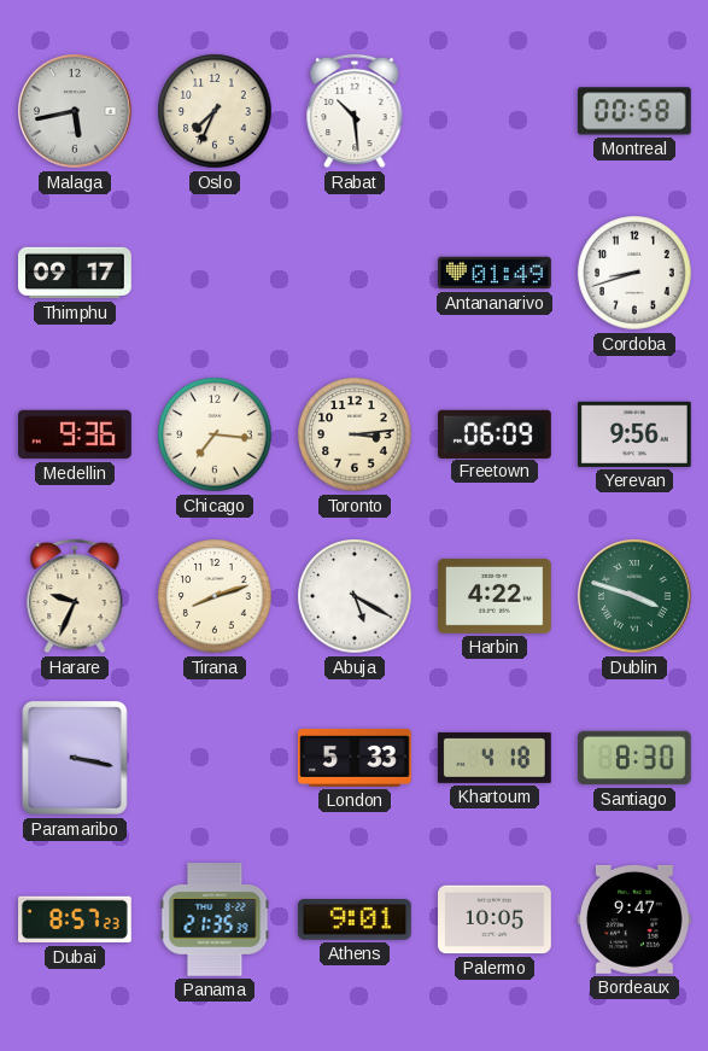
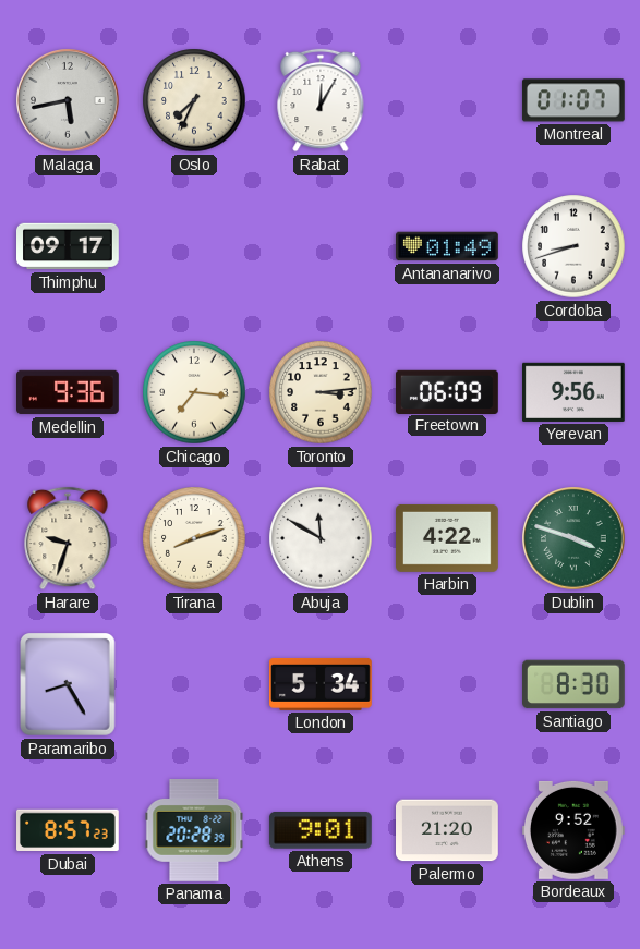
Rabat: 10:29 -> 12:05
Montreal: 00:58 -> 01:07
Harare: 9:34 -> 9:33
Abuja: 5:20 -> 11:50
Paramaribo: 3:17 -> 8:25
London: 5:33 -> 5:34
Khartoum: 4:18 -> none
Panama: 21:35 -> 20:28
Palermo: 10:05 -> 21:20
Bordeaux: 9:47 -> 9:52
